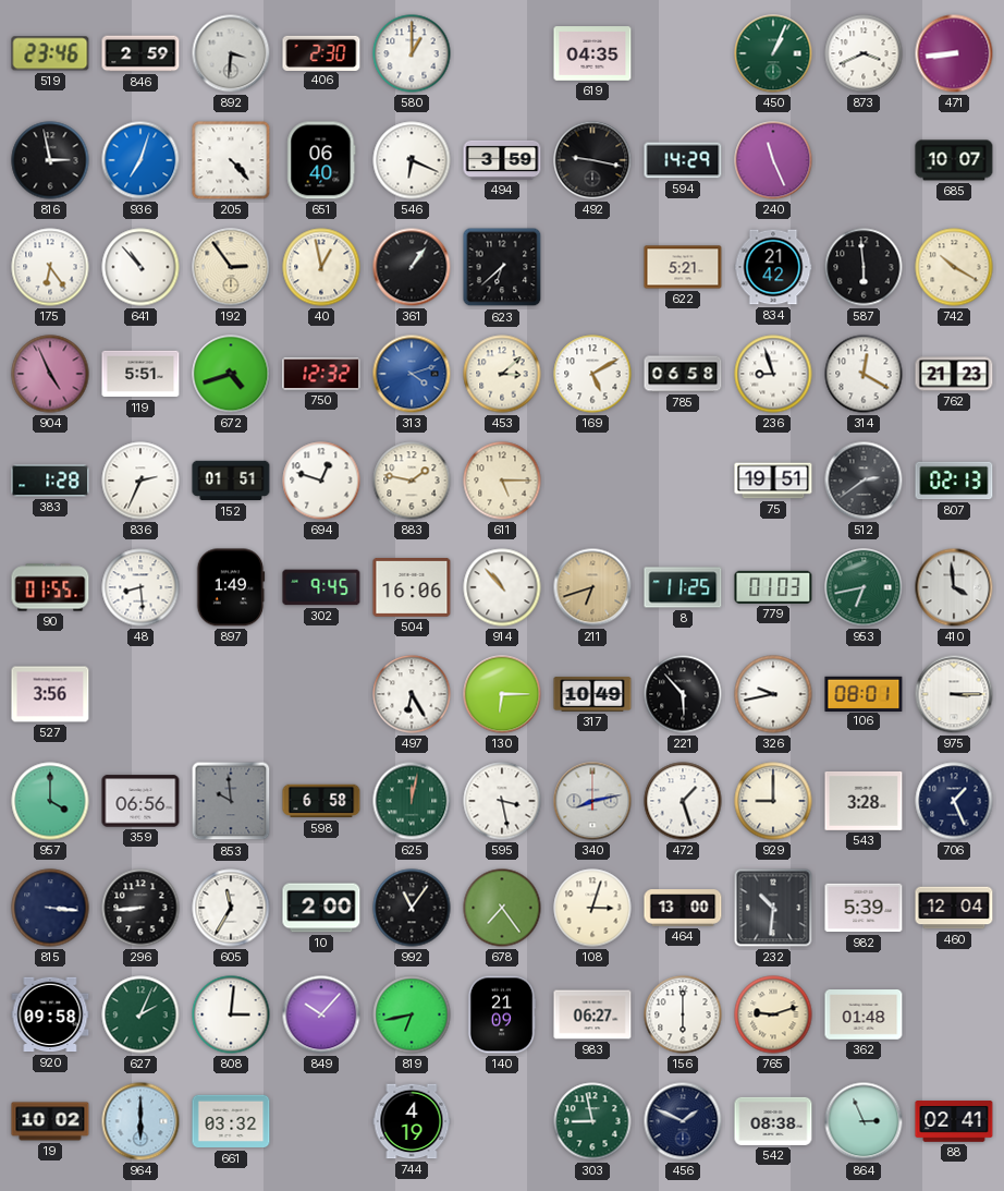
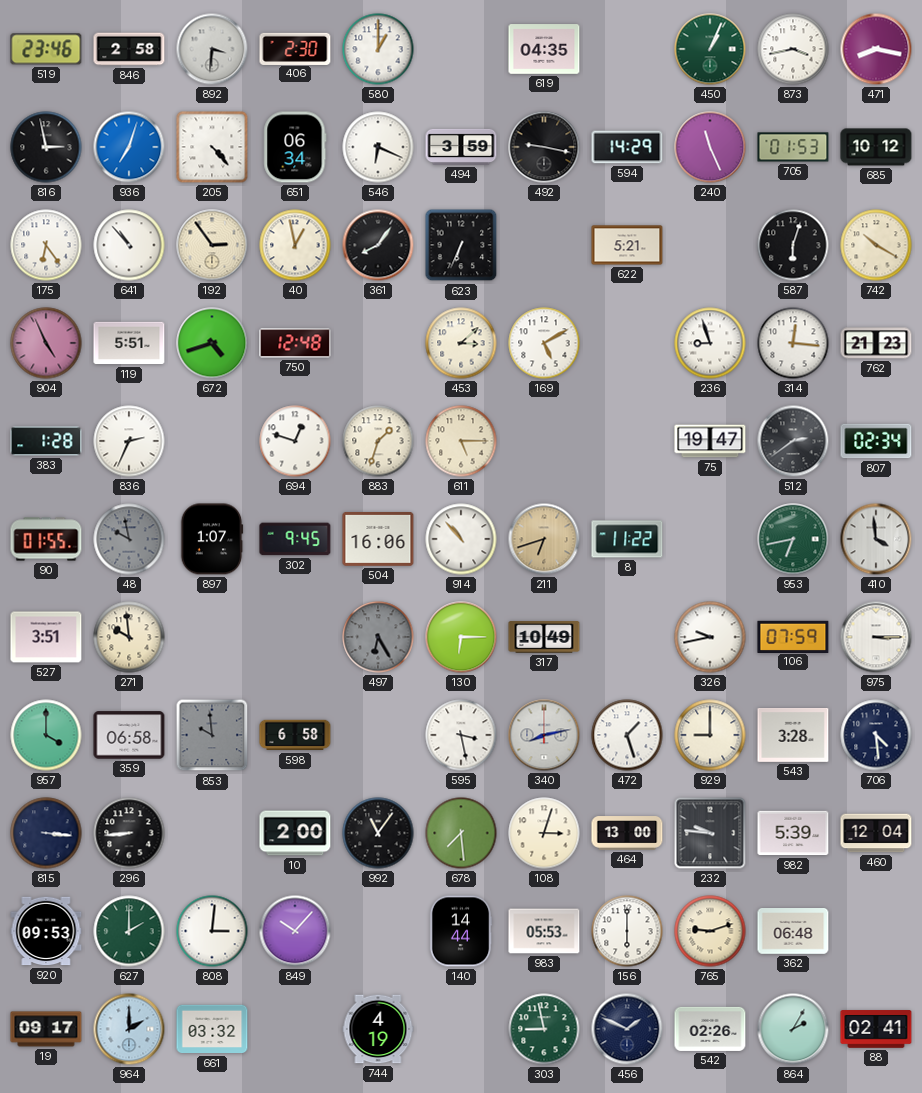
846: 2:59 -> 2:58
873: 3:41 -> 3:43
471: 8:44 -> 8:17
651: 06:40 -> 06:34
705: none -> 01:53
685: 10:07 -> 10:12
361: 1:06 -> 8:06
623: 6:38 -> 6:34
834: 21:42 -> none
587: 5:59 -> 6:03
750: 12:32 -> 12:48
313: 4:12 -> none
785: 06:58 -> none
314: 12:20 -> 12:16
152: 01:51 -> none
883: 1:47 -> 1:33
75: 19:51 -> 19:47
807: 02:13 -> 02:34
48: 8:29 -> 9:58
48 dial: white -> grey
897: 1:49 -> 1:07
8: 11:25 -> 11:22
779: 01:03 -> none
527: 3:56 -> 3:51
271: none -> 9:59
497 dial: white -> grey
221: 5:53 -> none
106: 08:01 -> 07:59
359: 06:56 -> 06:58
625: 12:02 -> none
706: 1:26 -> 4:29
605: 11:35 -> none
678: 7:24 -> 7:29
232: 10:31 -> 9:46
920: 09:58 -> 09:53
627: 2:04 -> 2:00
819: 6:43 -> none
140: 21:09 -> 14:44
983: 06:27 -> 05:53
362: 01:48 -> 06:48
19: 10:02 -> 09:17
964: 6:00 -> 2:00
542: 08:38 -> 02:26
864: 2:56 -> 2:05
